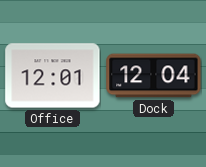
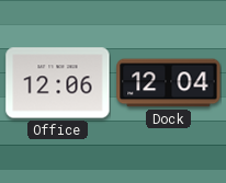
Office: 12:01 -> 12:06
